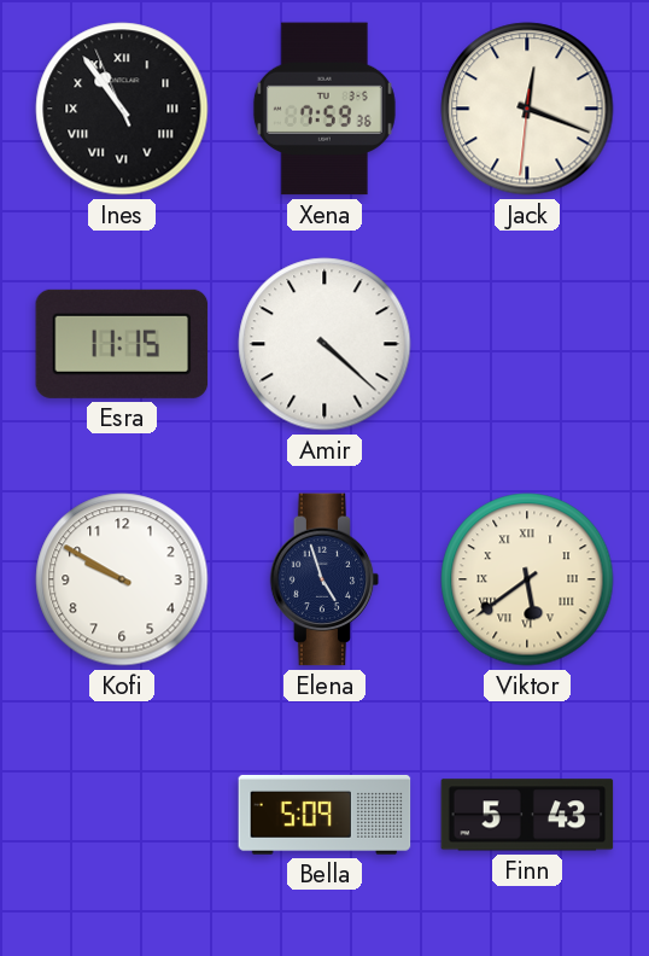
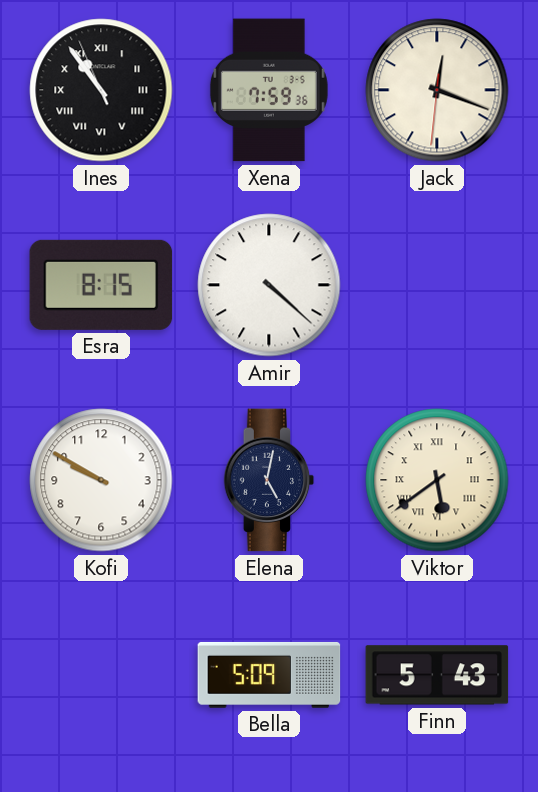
Esra: 11:15 -> 8:15
Elena: 4:57 -> 5:02
